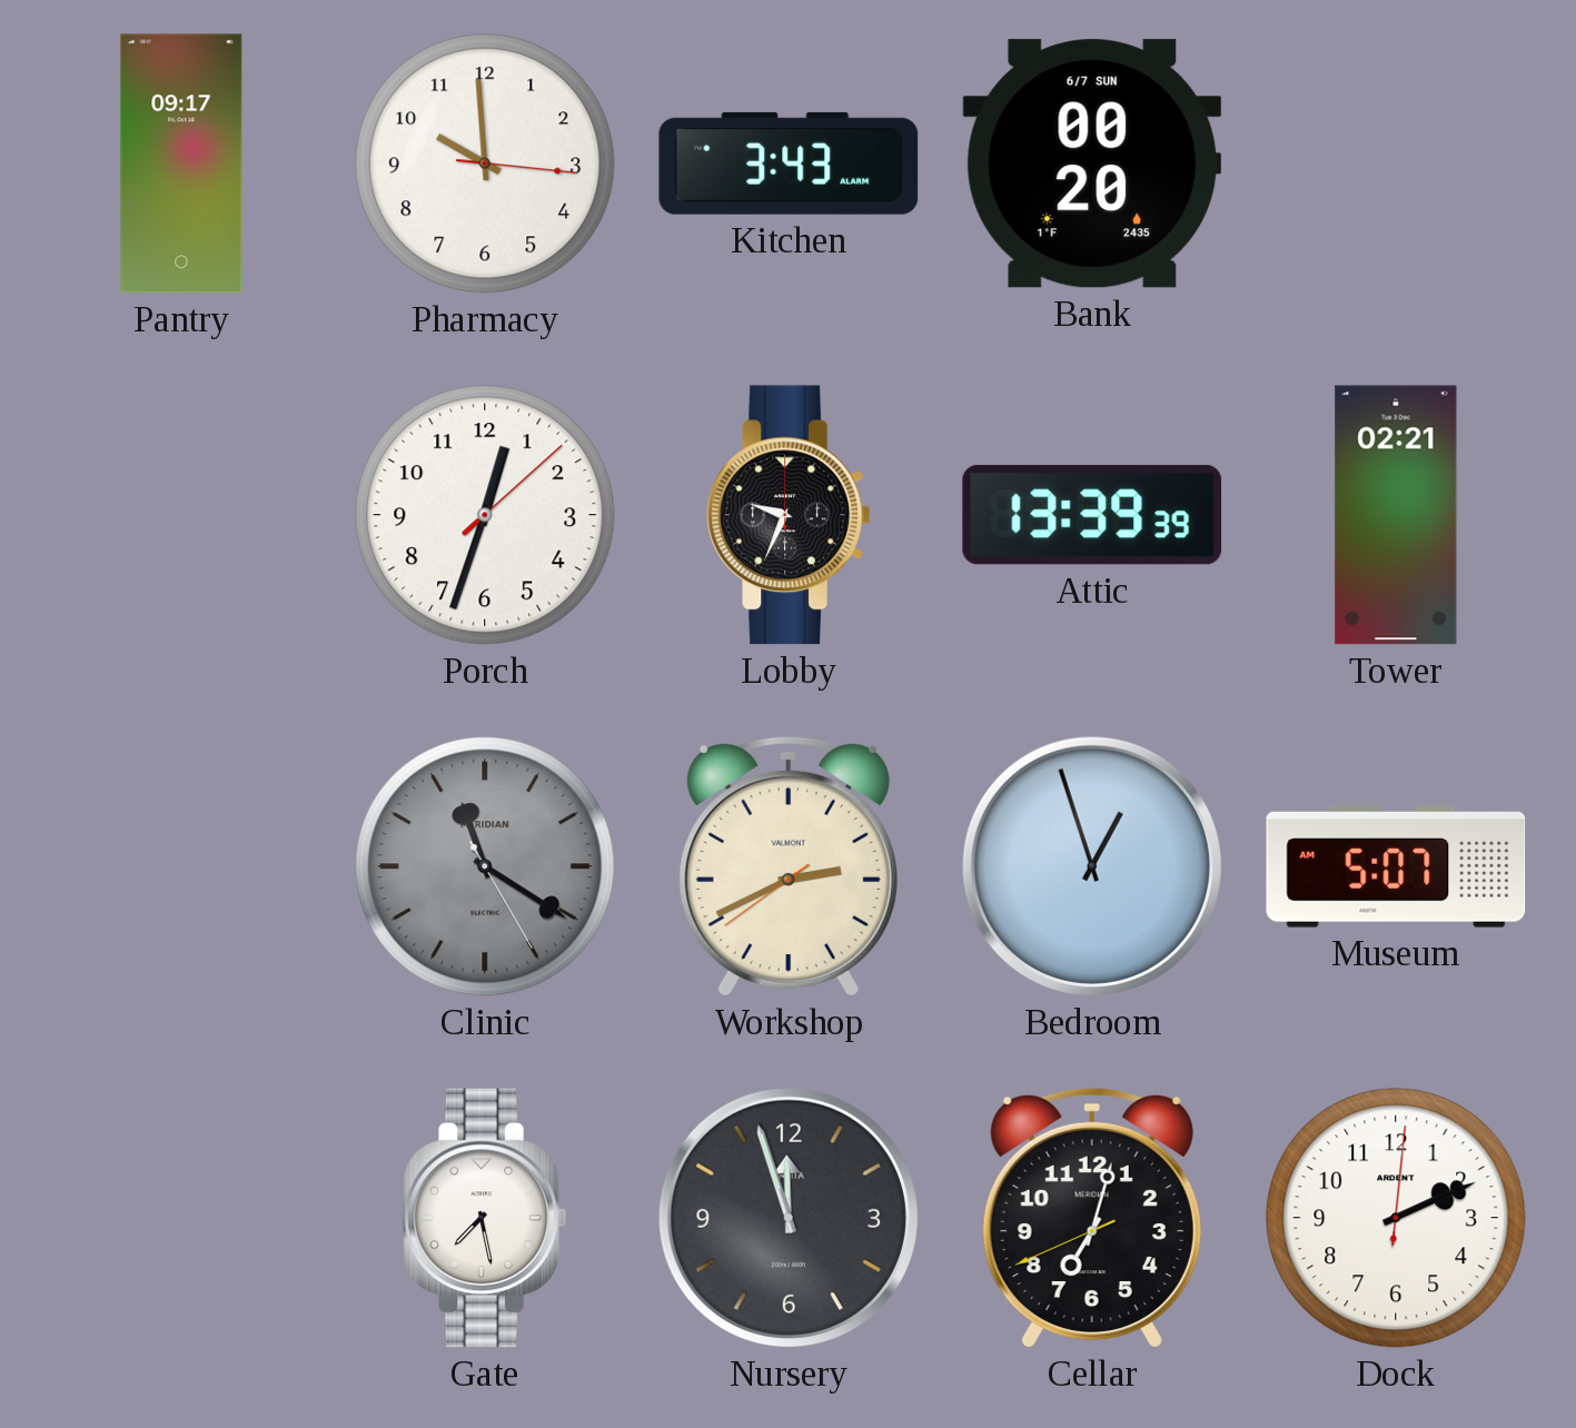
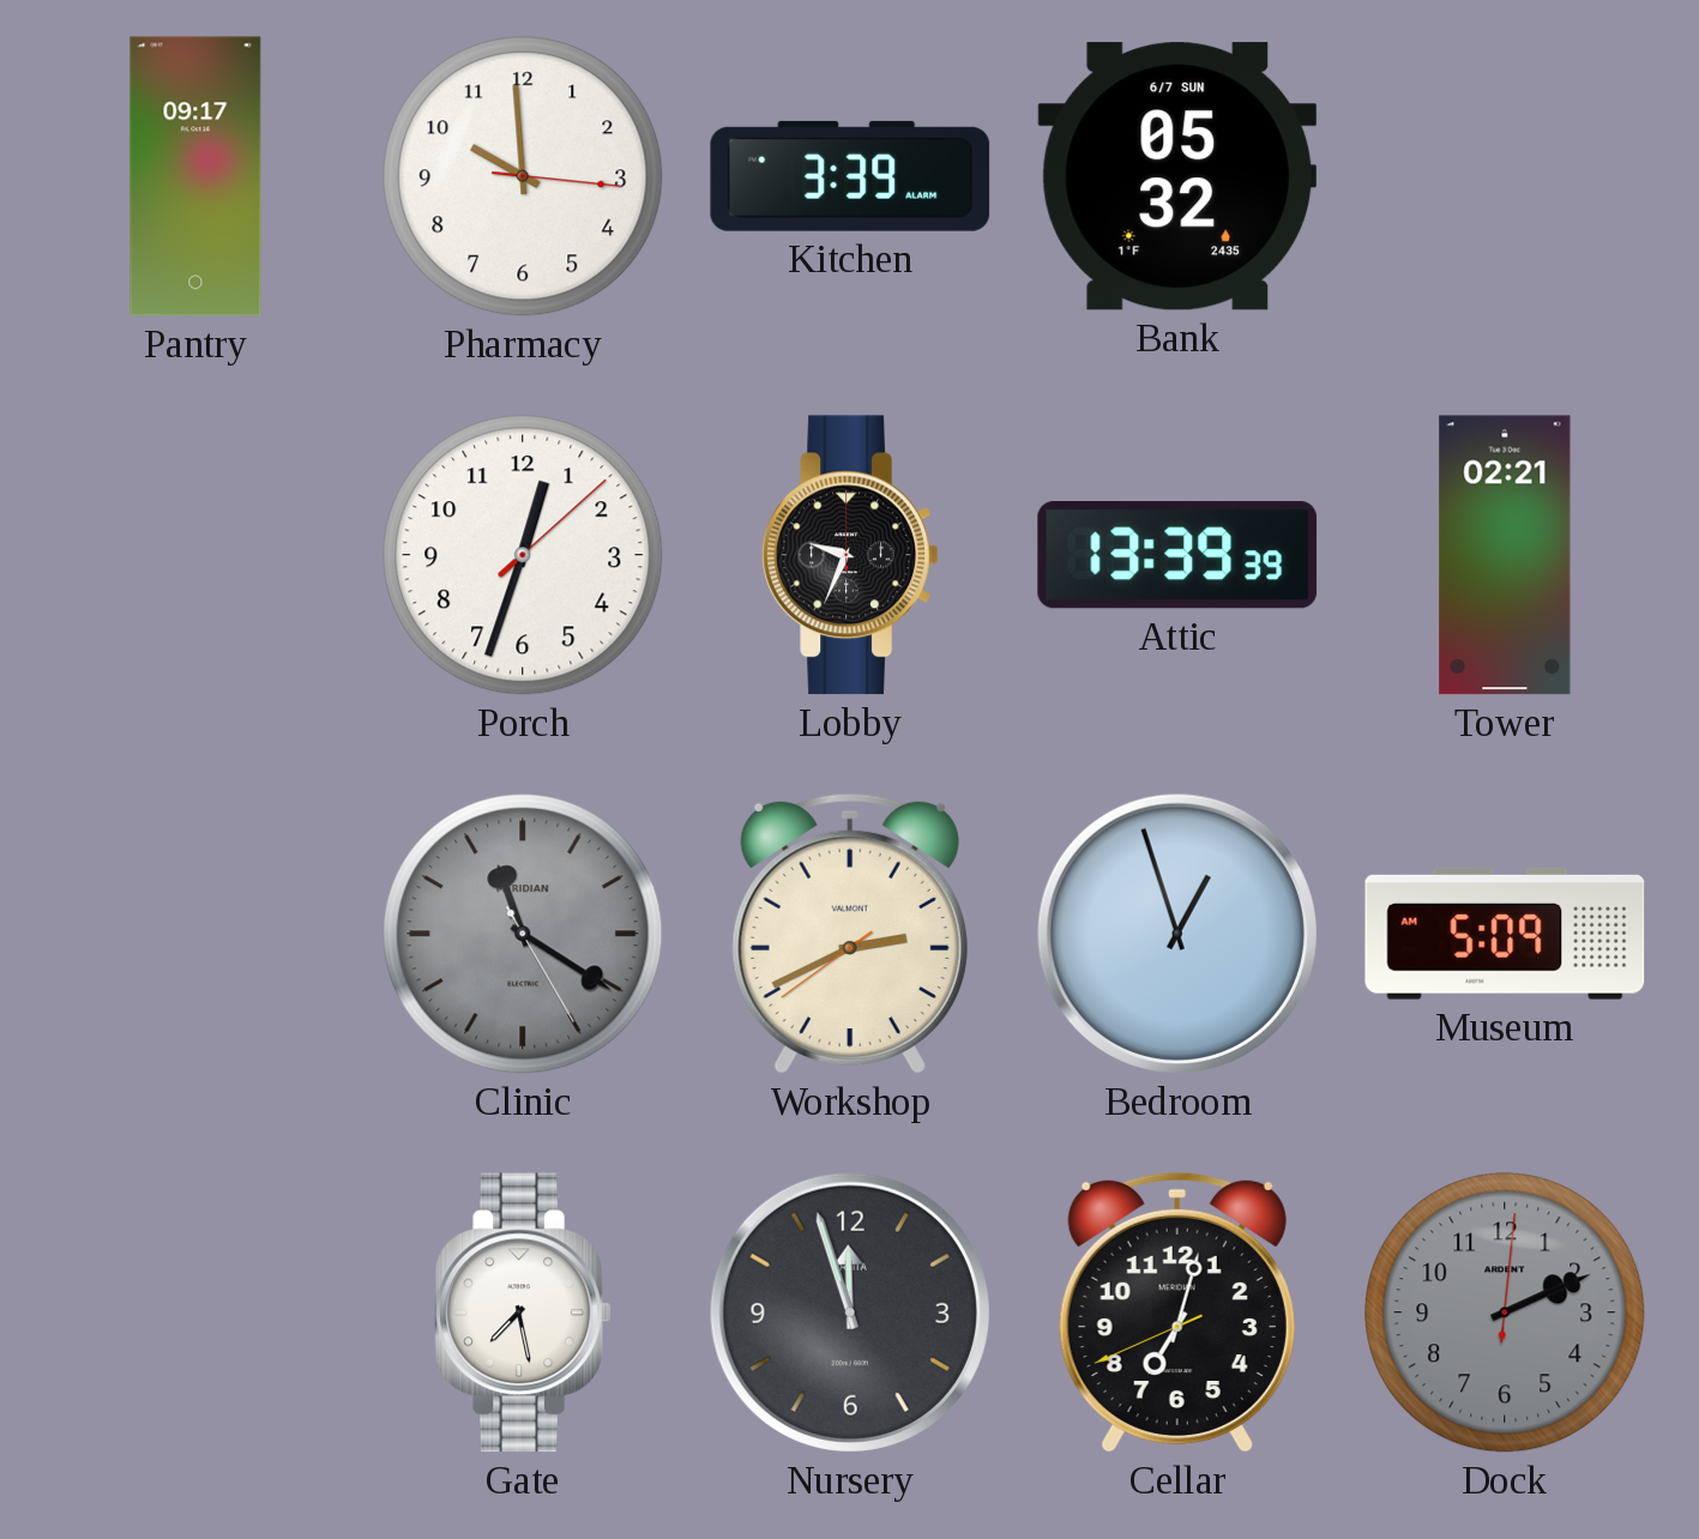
Kitchen: 3:43 -> 3:39
Bank: 00:20 -> 05:32
Museum: 5:07 -> 5:09
Dock dial: white -> grey
